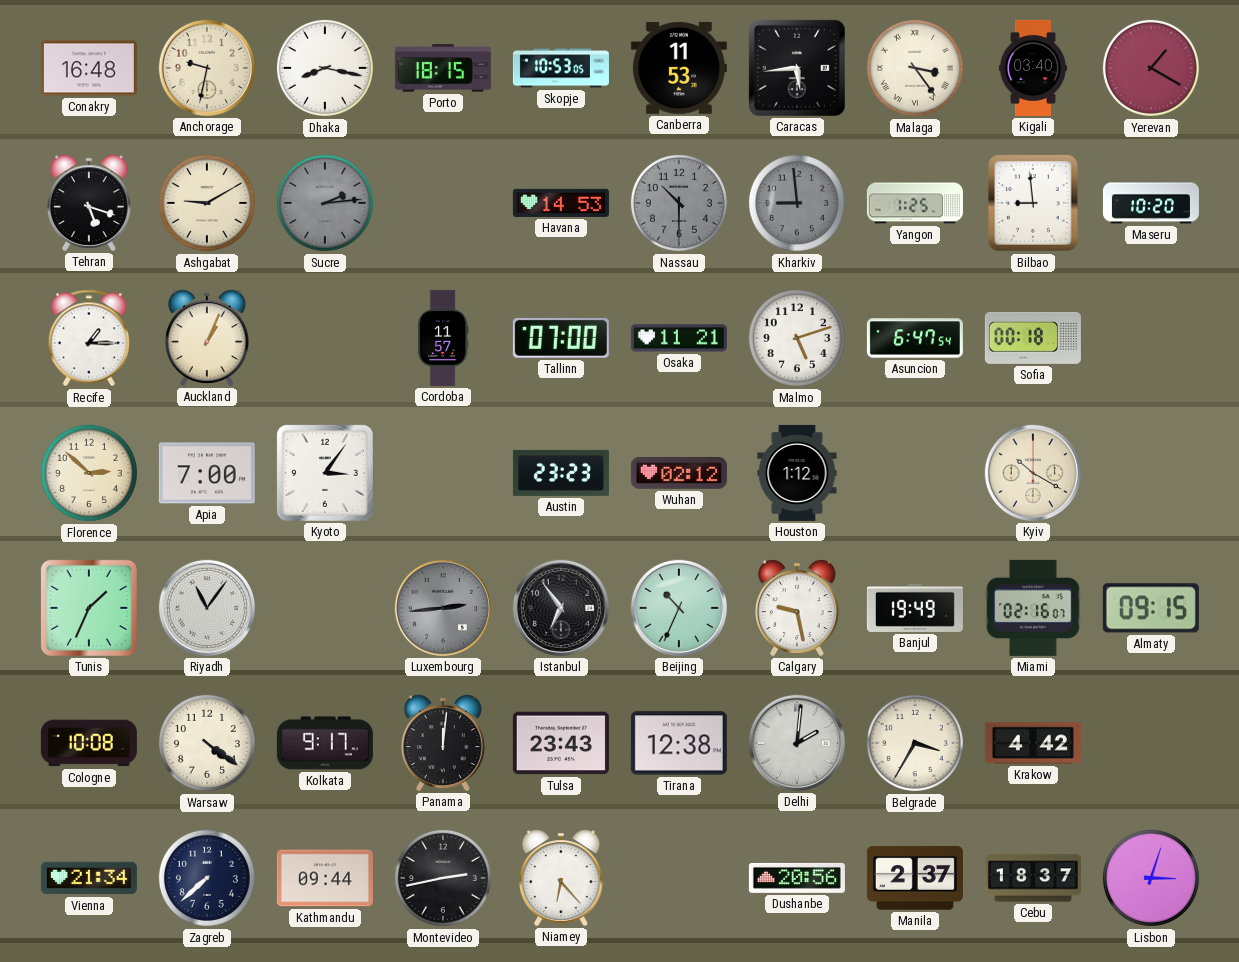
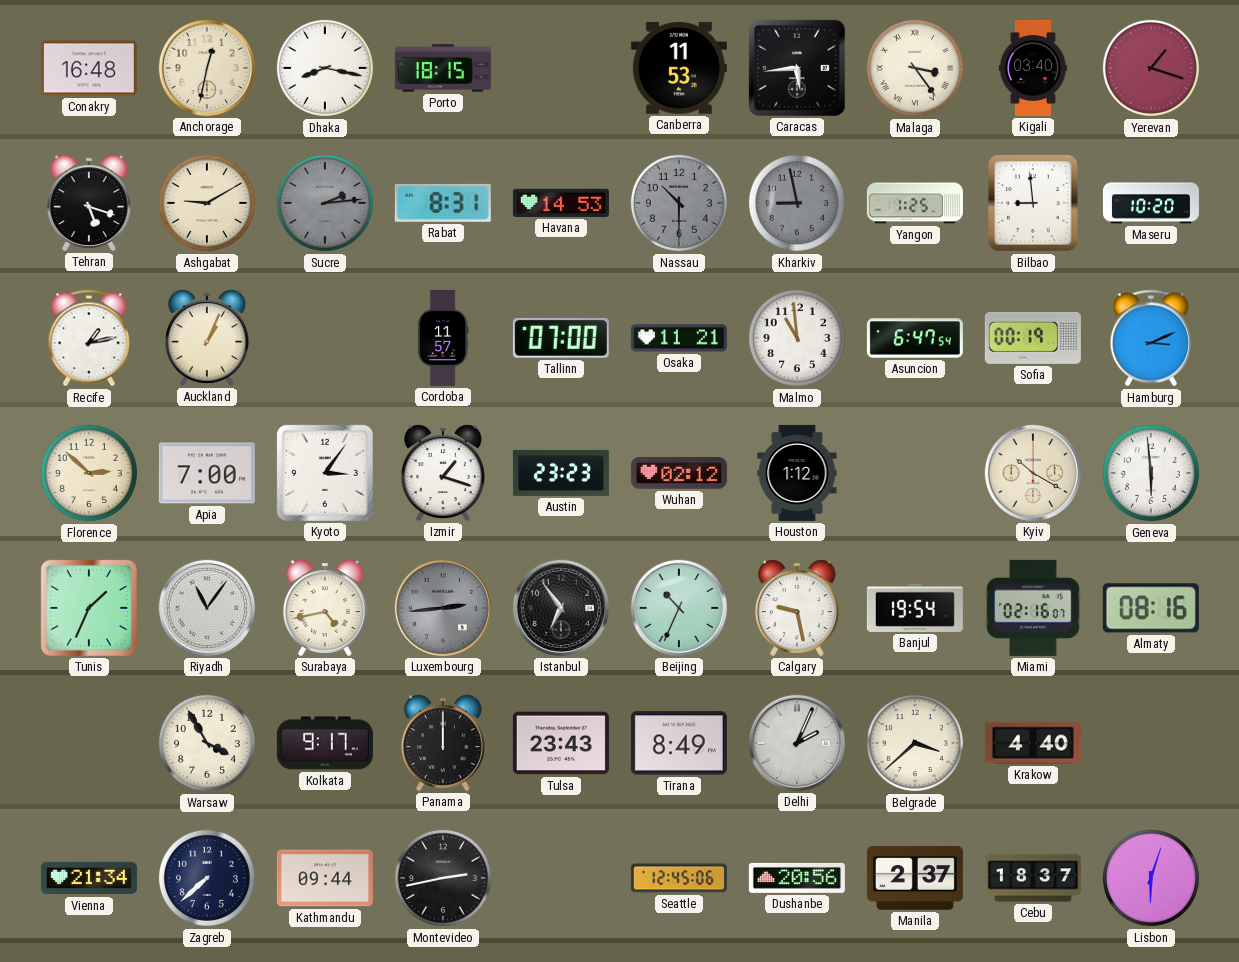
Anchorage: 9:32 -> 12:32
Skopje: 10:53 -> none
Yerevan: 1:20 -> 1:18
Rabat: none -> 8:31
Kharkiv: 8:59 -> 8:58
Recife: 1:15 -> 1:13
Malmo: 5:12 -> 10:59
Sofia: 00:18 -> 00:19
Hamburg: none -> 3:11
Izmir: none -> 1:18
Geneva: none -> 5:59
Surabaya: none -> 4:43
Banjul: 19:49 -> 19:54
Almaty: 09:15 -> 08:16
Cologne: 10:08 -> none
Warsaw: 4:21 -> 3:55
Panama: 12:01 -> 12:00
Tirana: 12:38 -> 8:49
Delhi: 2:01 -> 2:04
Belgrade: 3:35 -> 3:38
Krakow: 4:42 -> 4:40
Niamey: 6:23 -> none
Seattle: none -> 12:45
Lisbon: 3:03 -> 6:03
